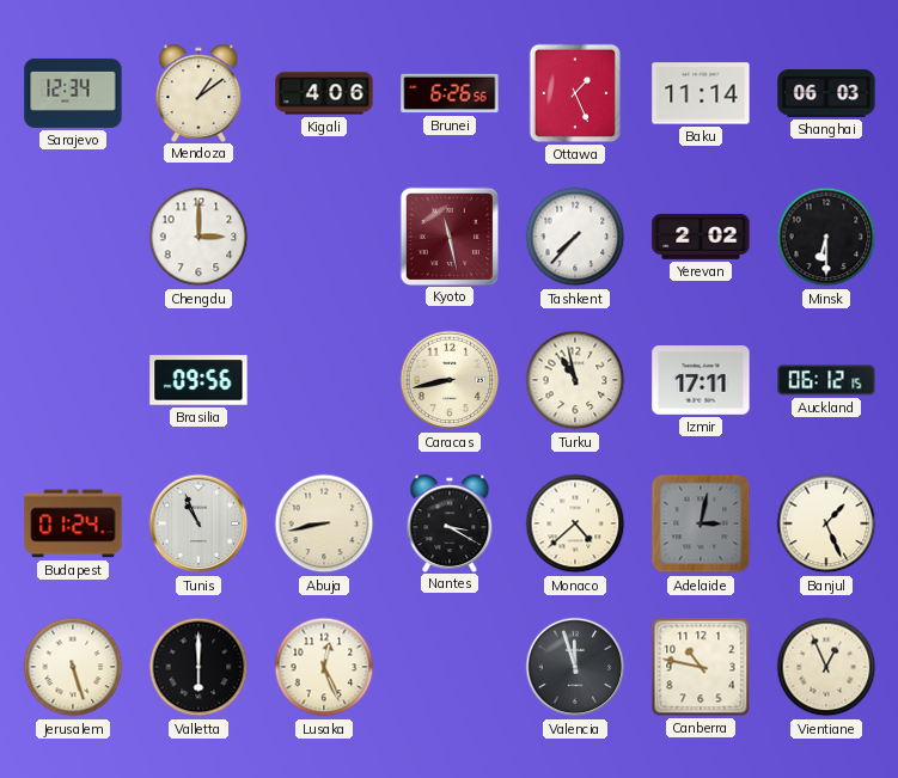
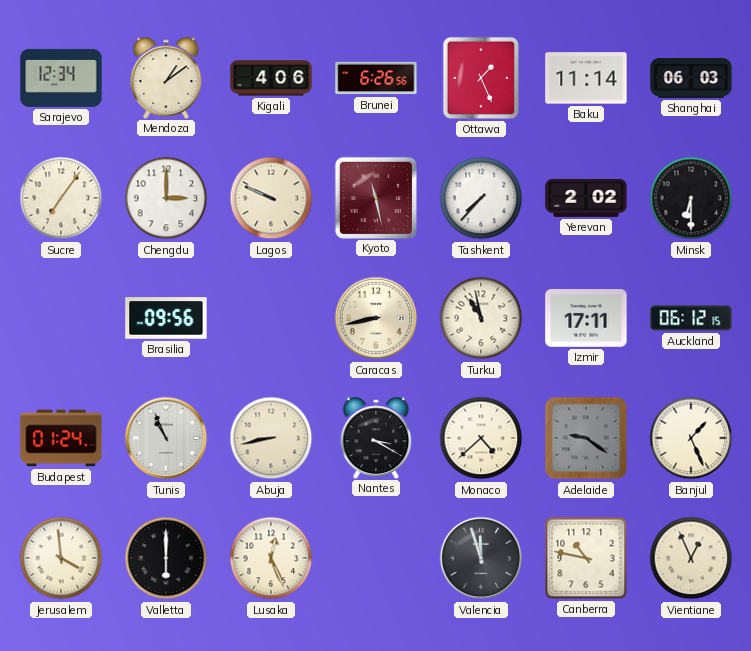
Sucre: none -> 7:06
Lagos: none -> 9:49
Adelaide: 3:02 -> 9:21
Jerusalem: 5:27 -> 3:59
